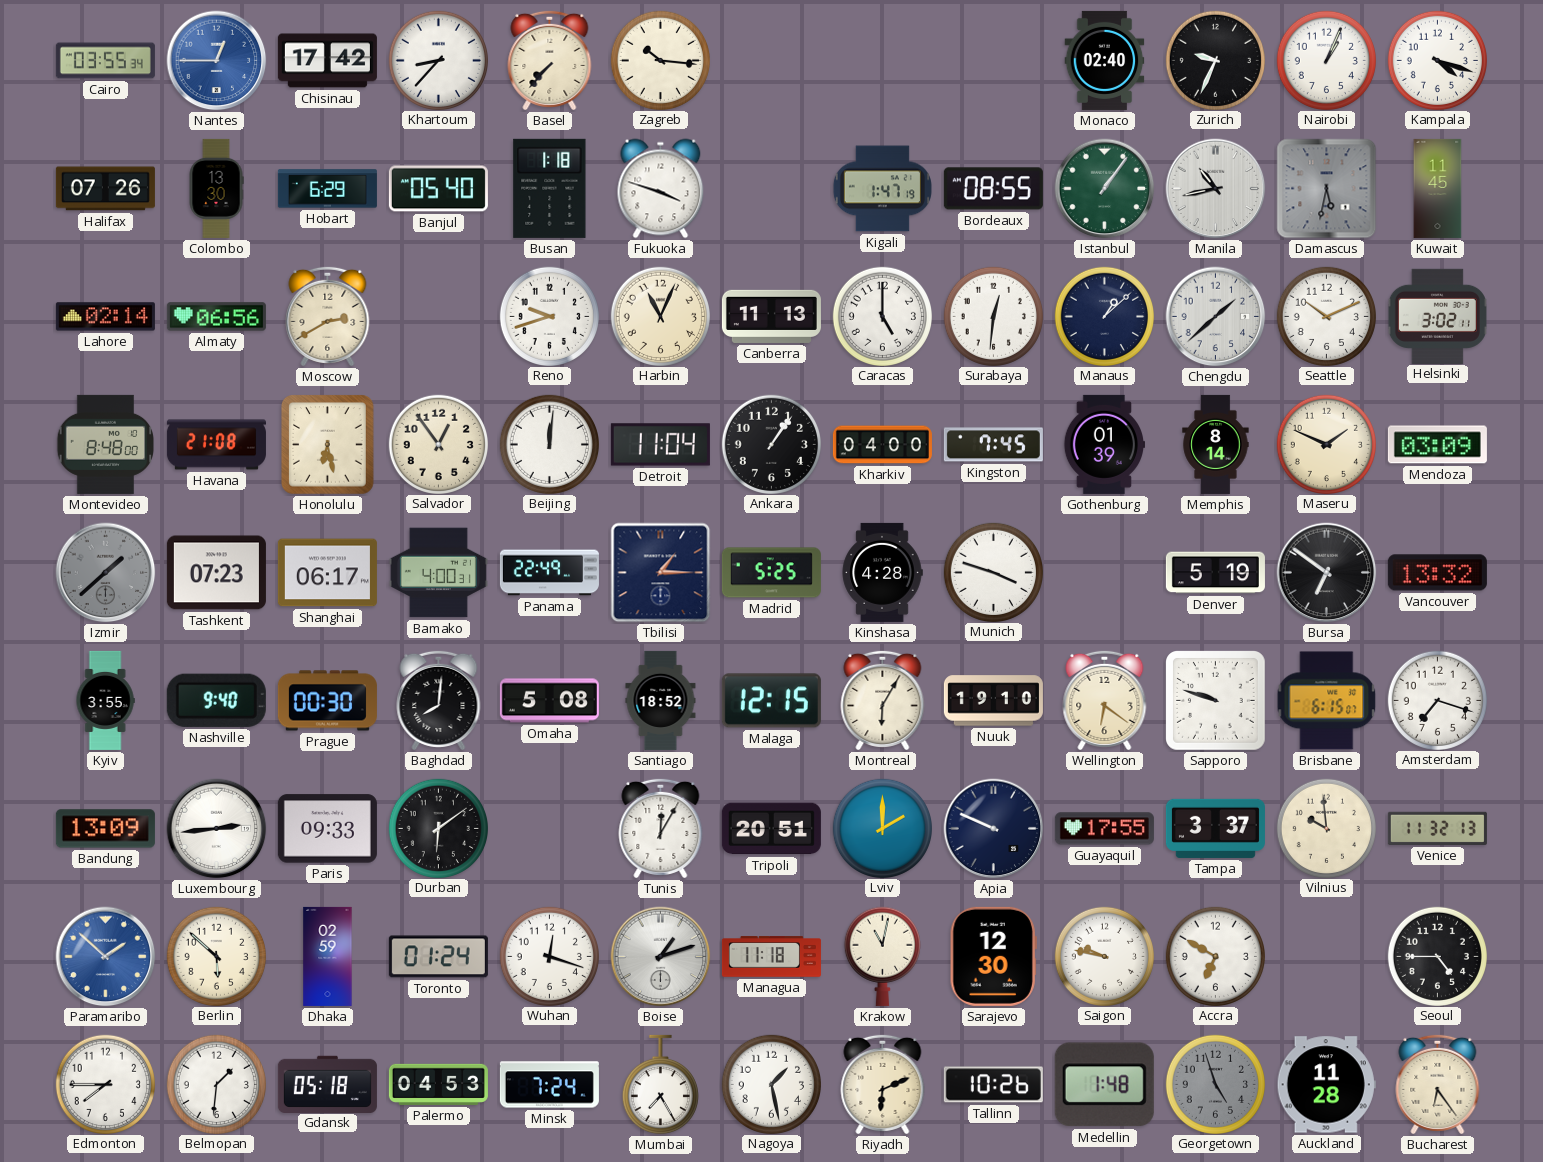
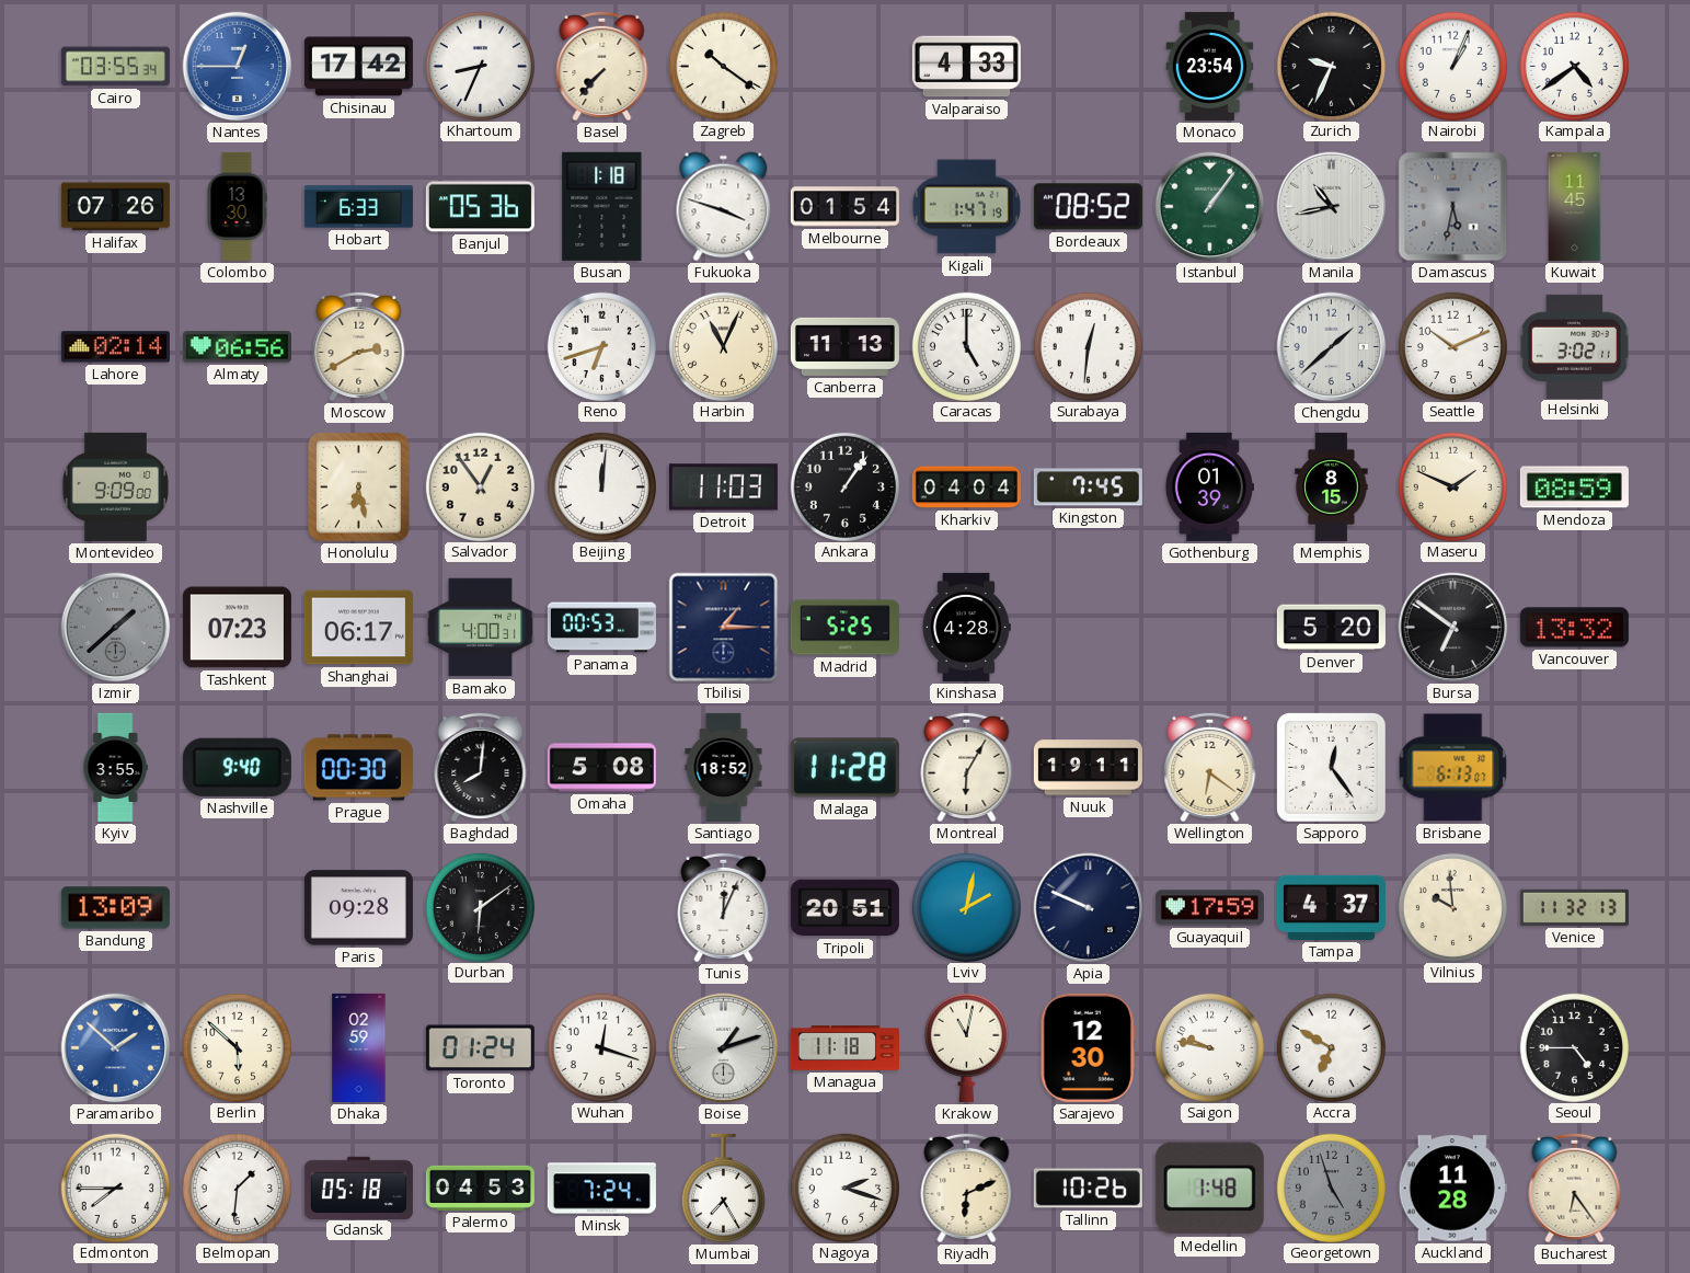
Khartoum: 8:37 -> 8:34
Zagreb: 10:16 -> 10:21
Valparaiso: none -> 4:33
Monaco: 02:40 -> 23:54
Kampala: 4:18 -> 4:39
Hobart: 6:29 -> 6:33
Banjul: 05:40 -> 05:36
Melbourne: none -> 01:54
Bordeaux: 08:55 -> 08:52
Reno: 9:42 -> 6:42
Manaus: 1:08 -> none
Montevideo: 8:48 -> 9:09
Havana: 21:08 -> none
Detroit: 11:04 -> 11:03
Kharkiv: 04:00 -> 04:04
Memphis: 8:14 -> 8:15
Mendoza: 03:09 -> 08:59
Panama: 22:49 -> 00:53
Munich: 3:48 -> none
Denver: 5:19 -> 5:20
Malaga: 12:15 -> 11:28
Nuuk: 19:10 -> 19:11
Sapporo: 9:48 -> 12:24
Brisbane: 6:15 -> 6:13
Amsterdam: 7:18 -> none
Luxembourg: 2:44 -> none
Paris: 09:33 -> 09:28
Tunis: 12:05 -> 12:04
Lviv: 2:00 -> 2:02
Guayaquil: 17:55 -> 17:59
Tampa: 3:37 -> 4:37
Nagoya: 1:28 -> 2:18
